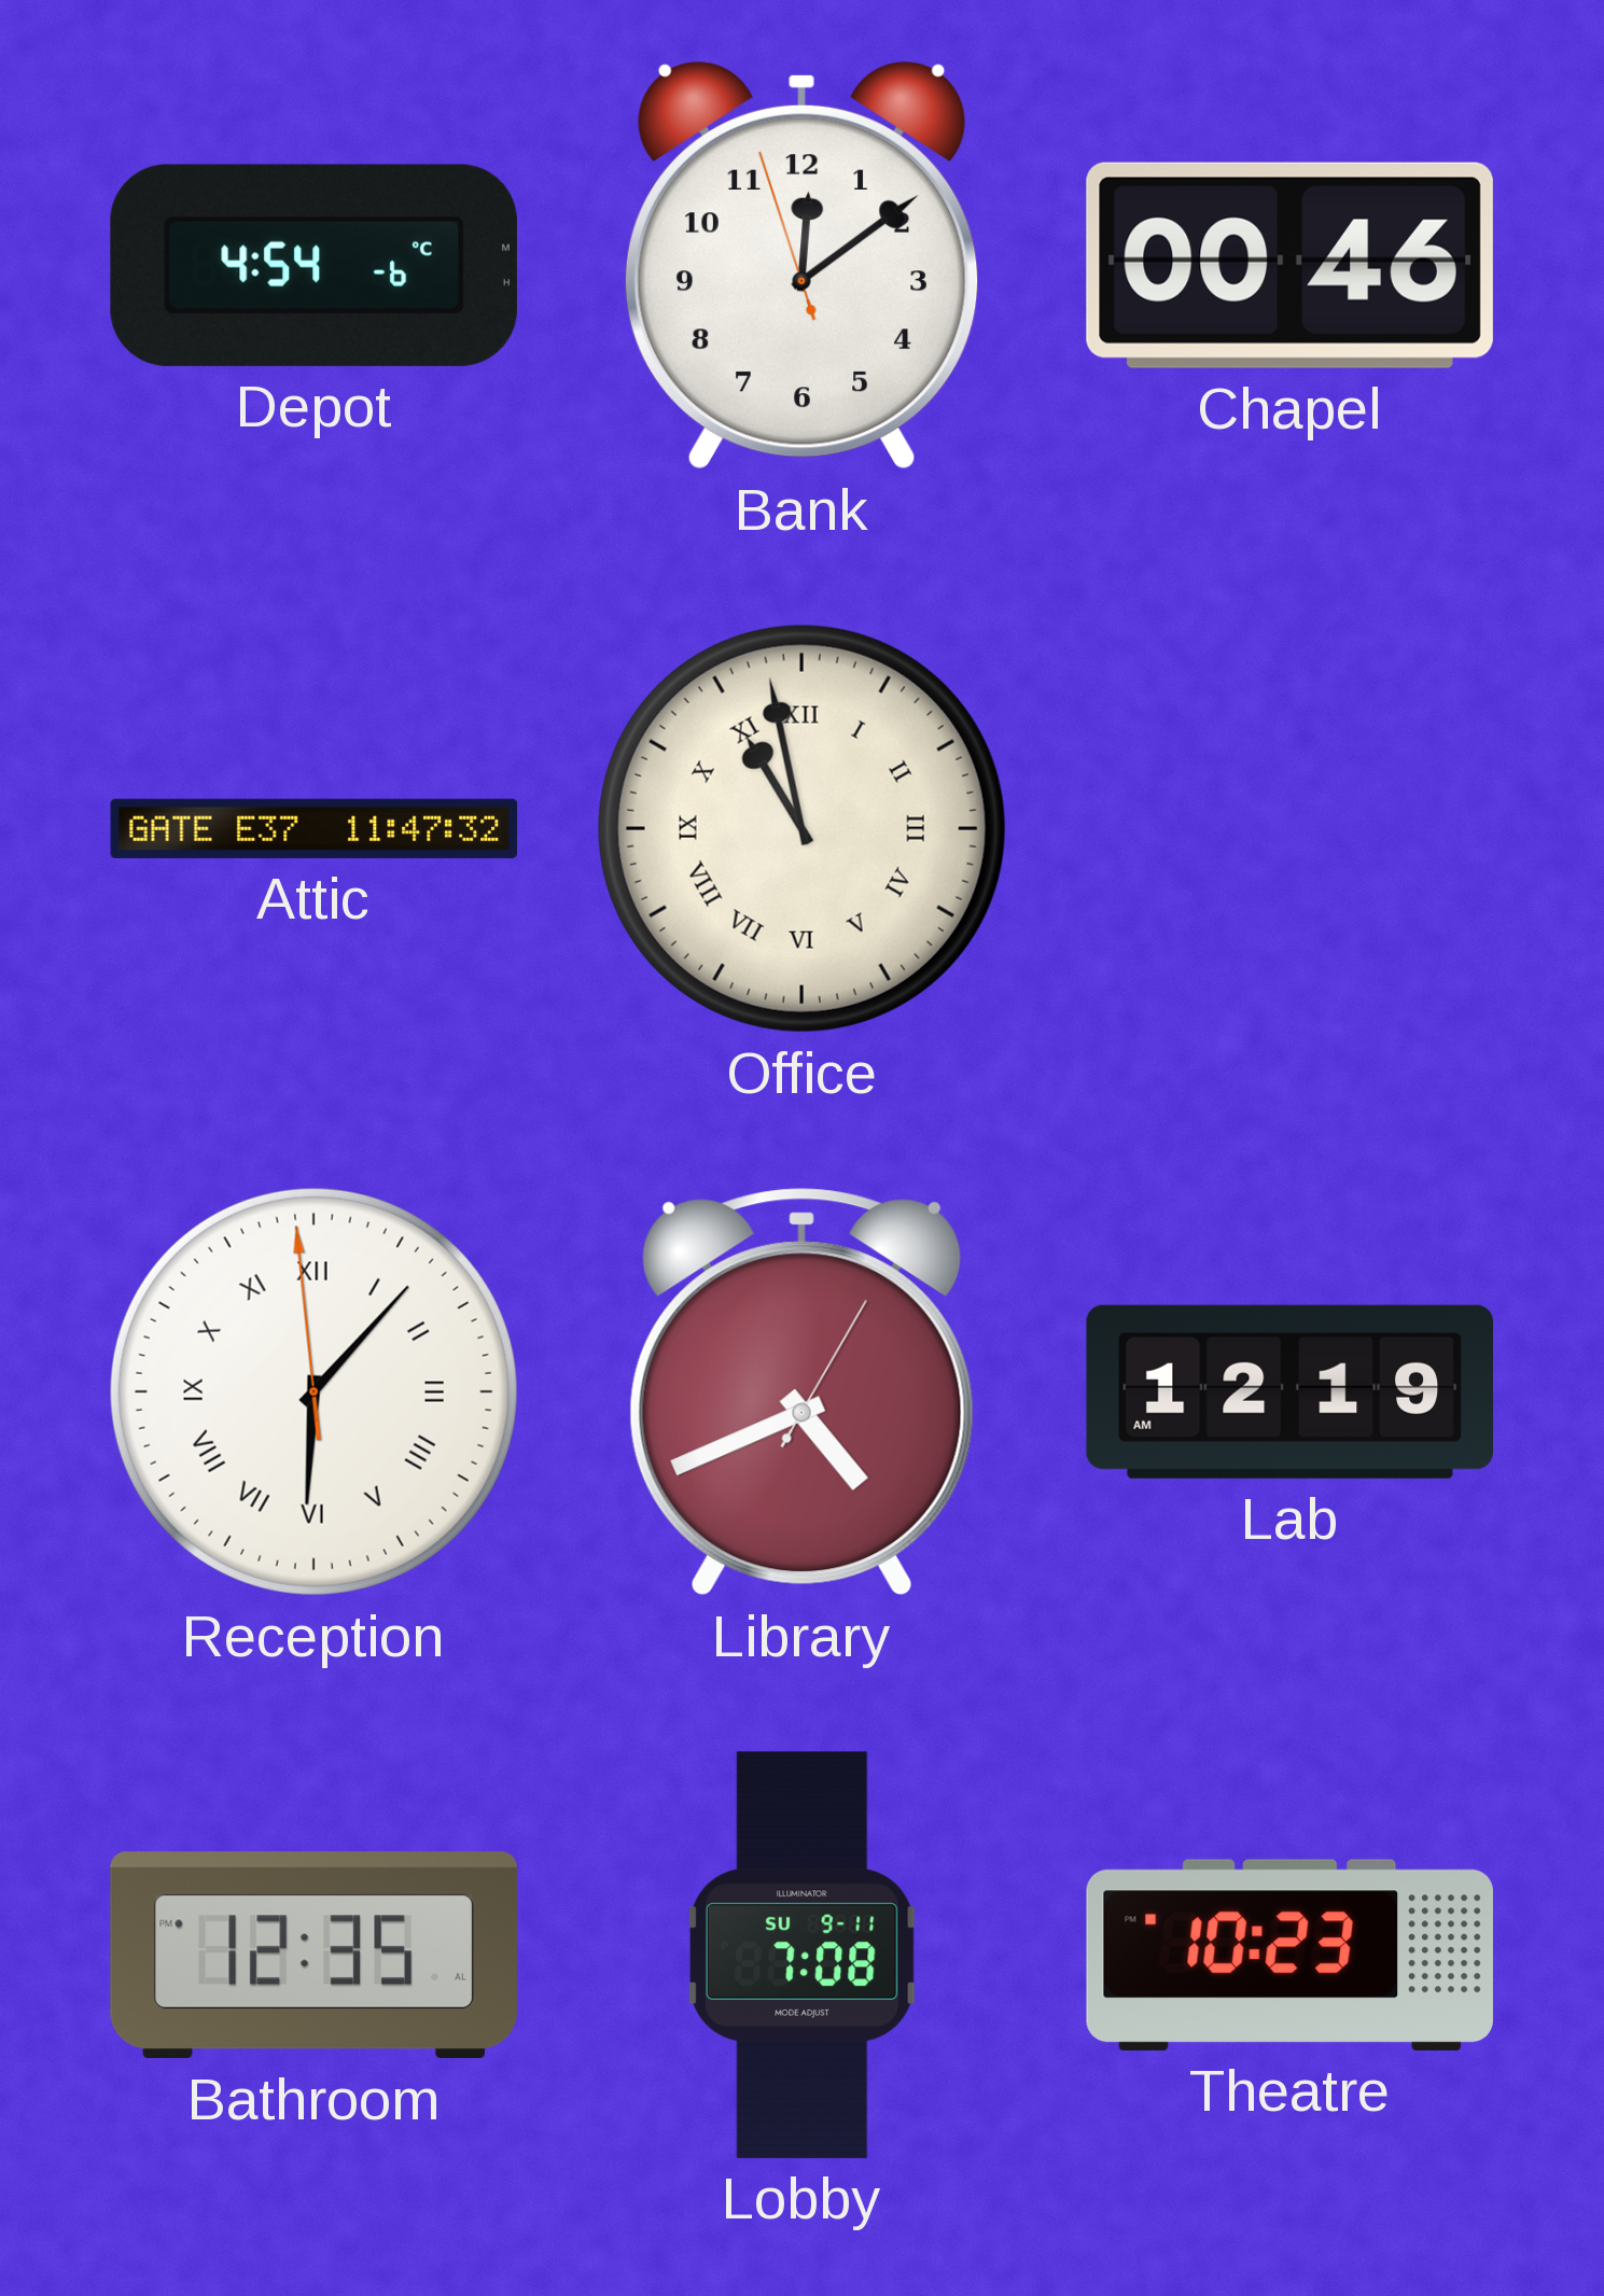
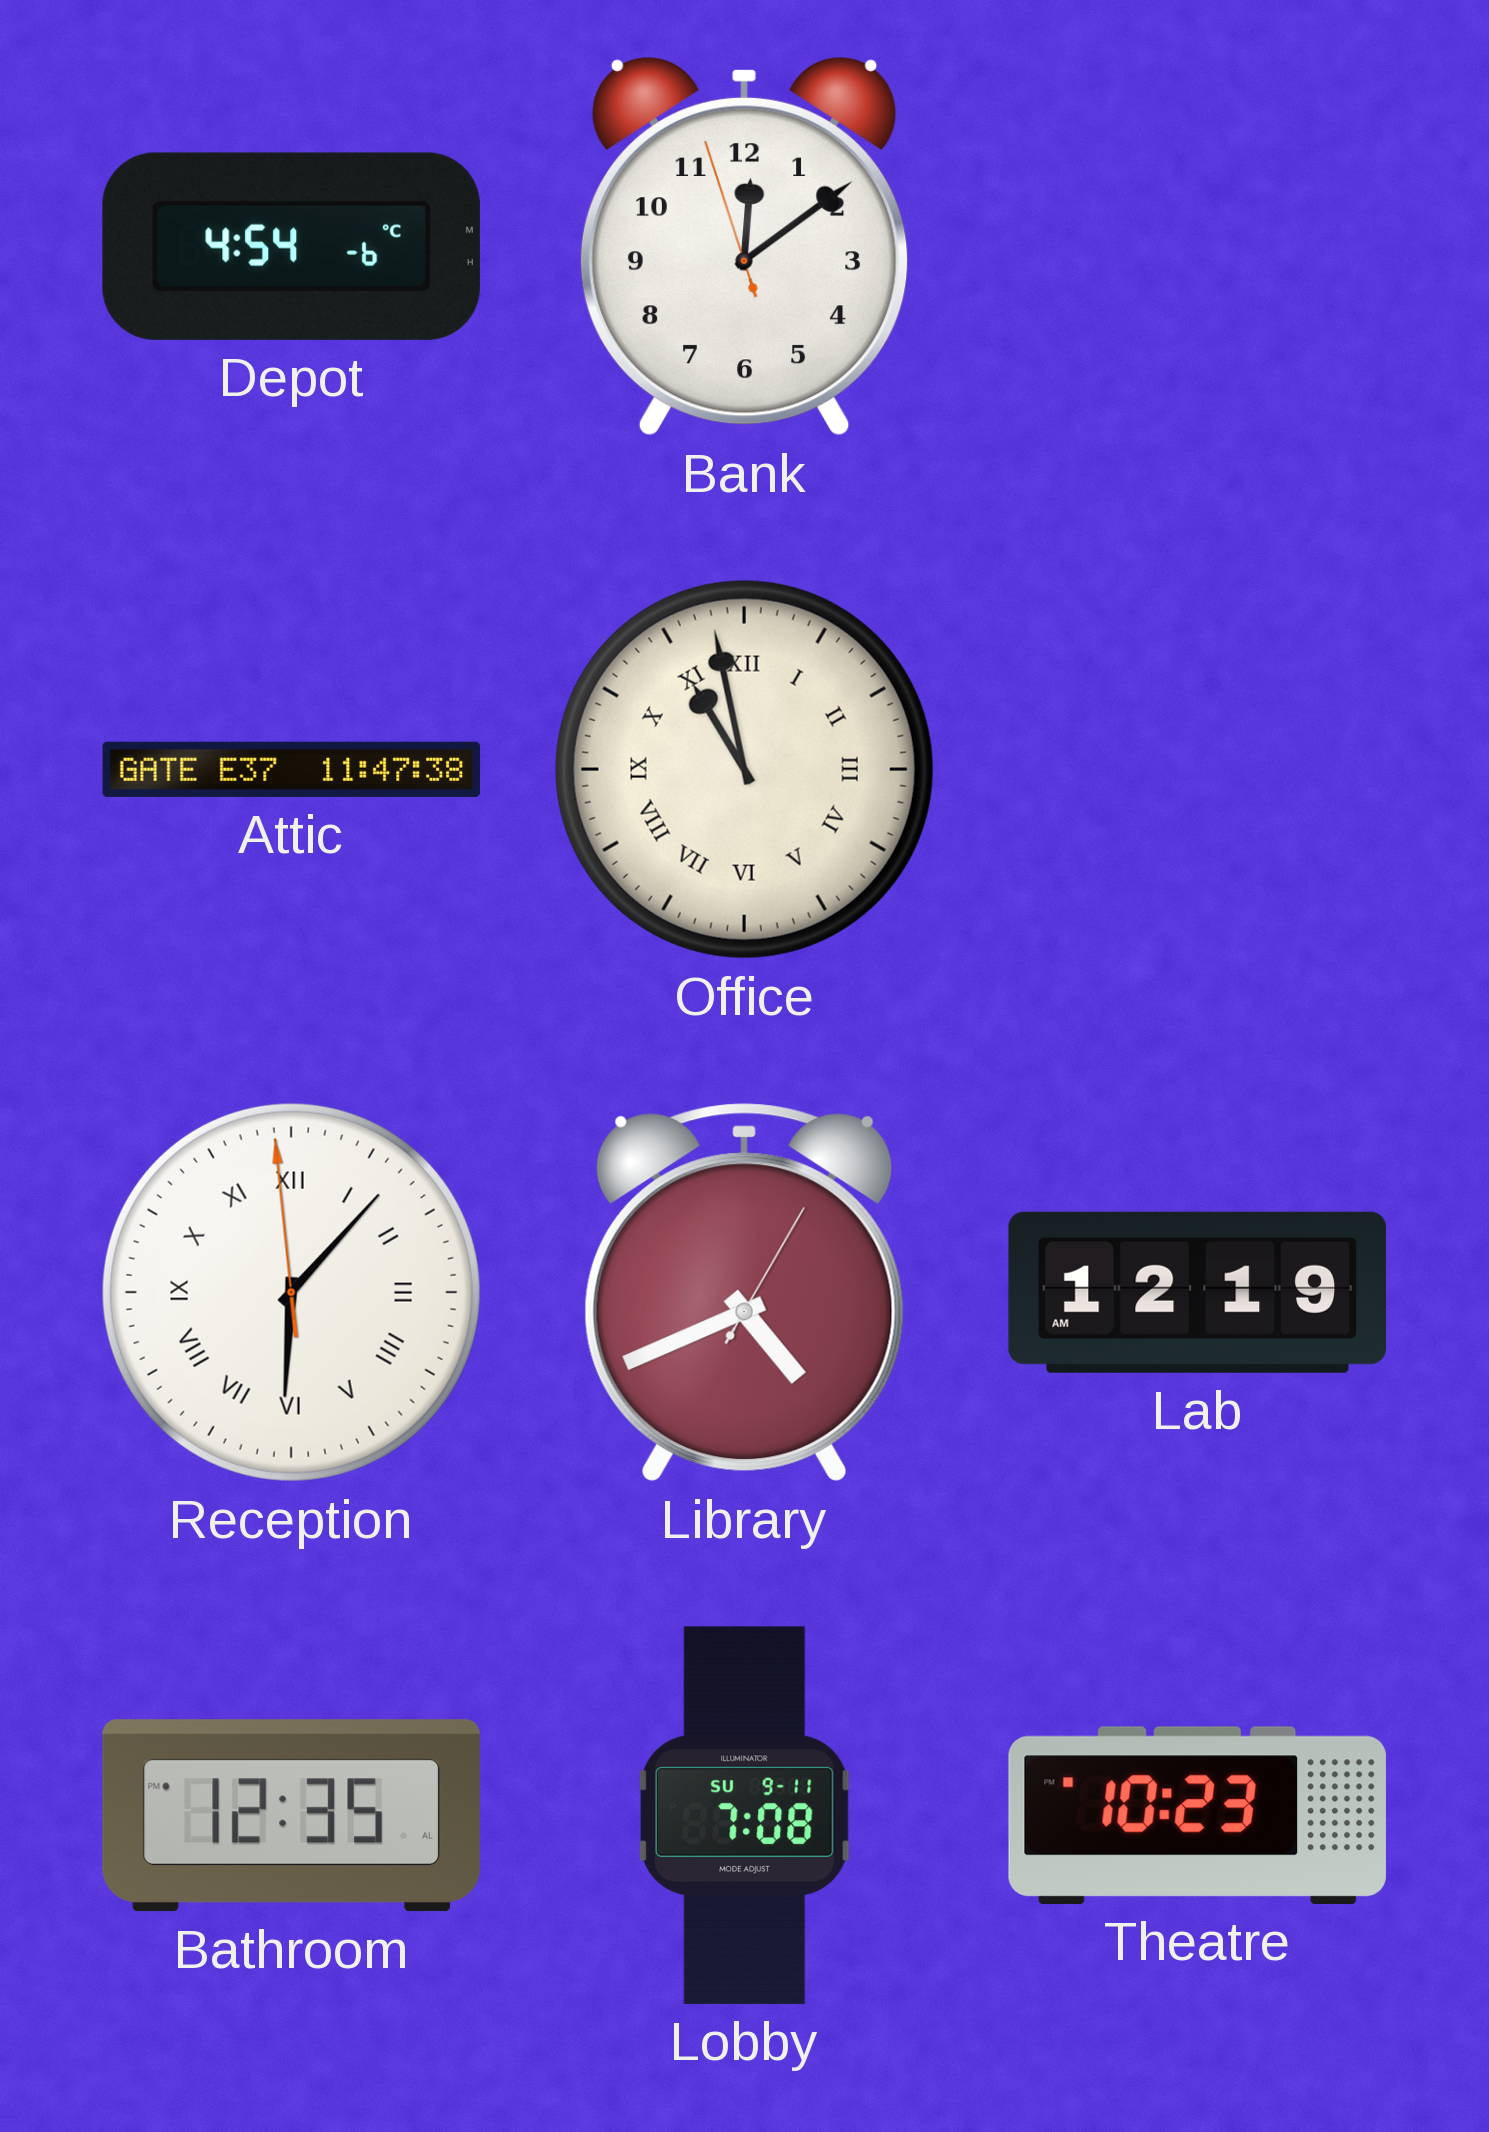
Chapel: 00:46 -> none
Attic: 11:47:32 -> 11:47:38
